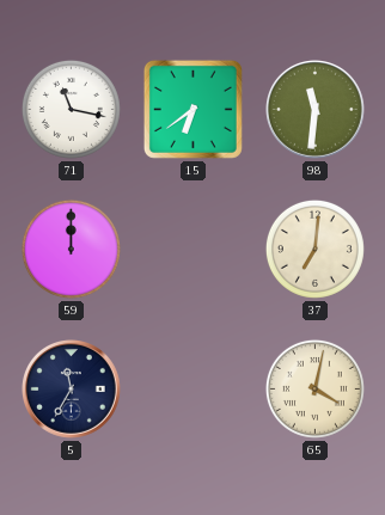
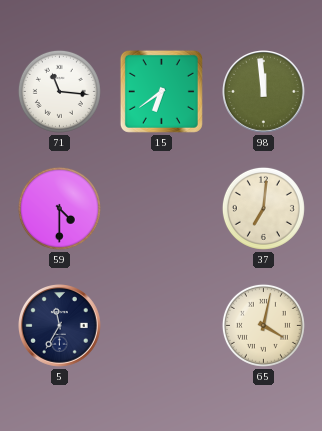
71: 11:17 -> 11:16
98: 11:31 -> 11:59
59: 12:00 -> 4:30
